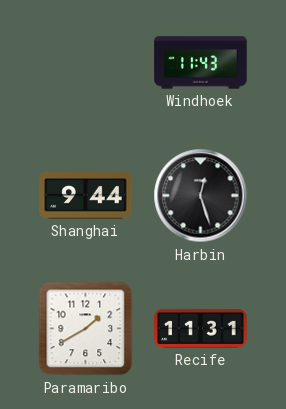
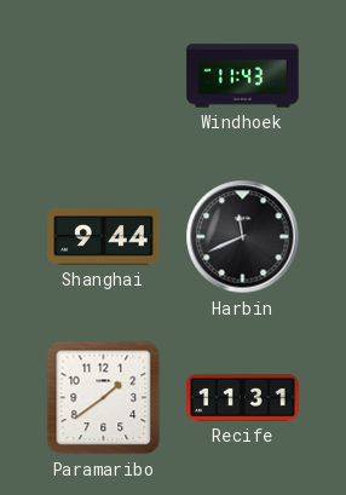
Harbin: 12:27 -> 11:41
Paramaribo: 1:40 -> 1:39
